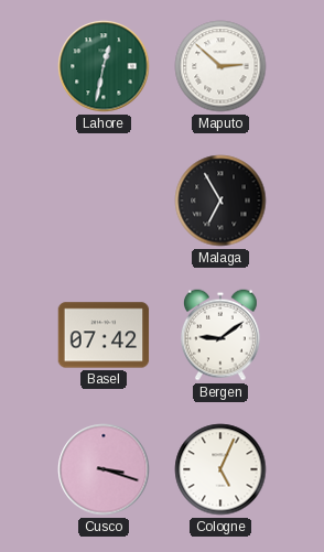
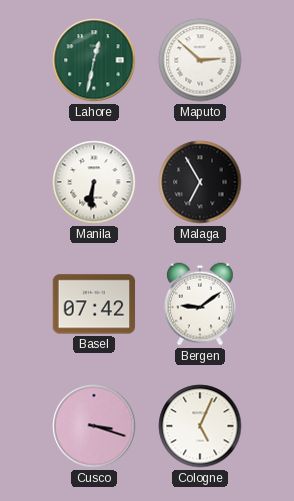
Manila: none -> 6:31
